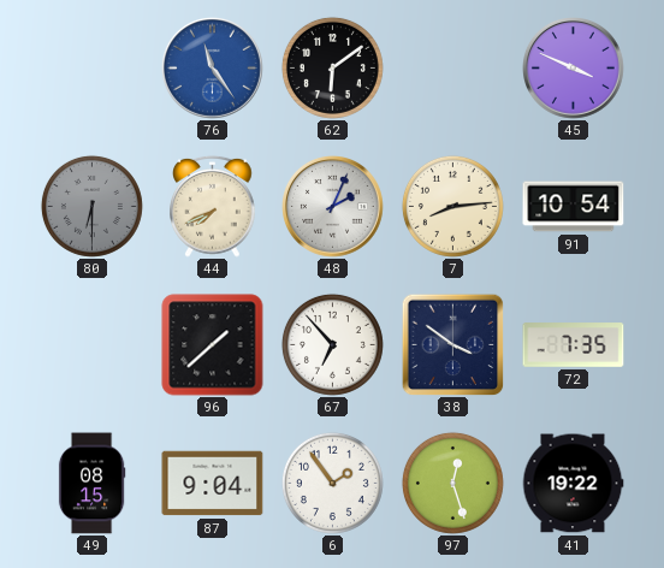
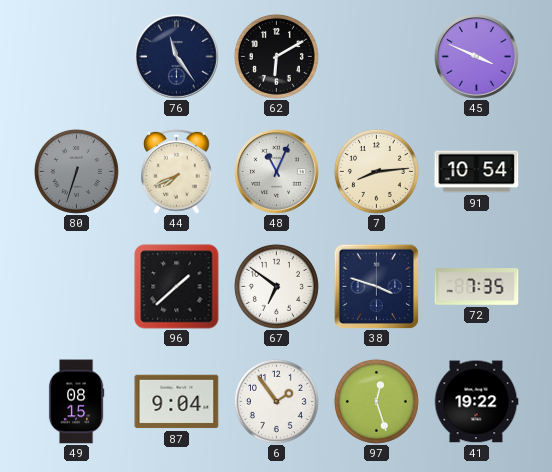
76 dial: blue -> navy
62: 6:09 -> 6:10
80: 6:30 -> 6:33
48: 2:04 -> 11:04
67: 6:53 -> 6:51
38: 3:51 -> 3:48
